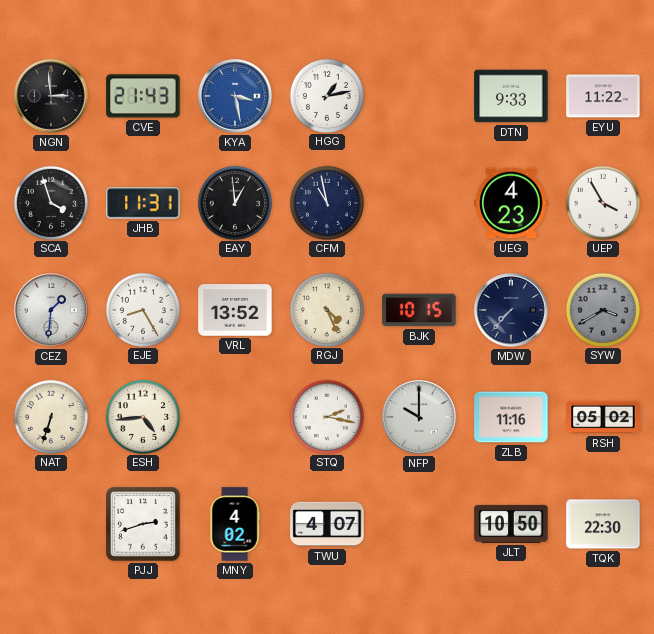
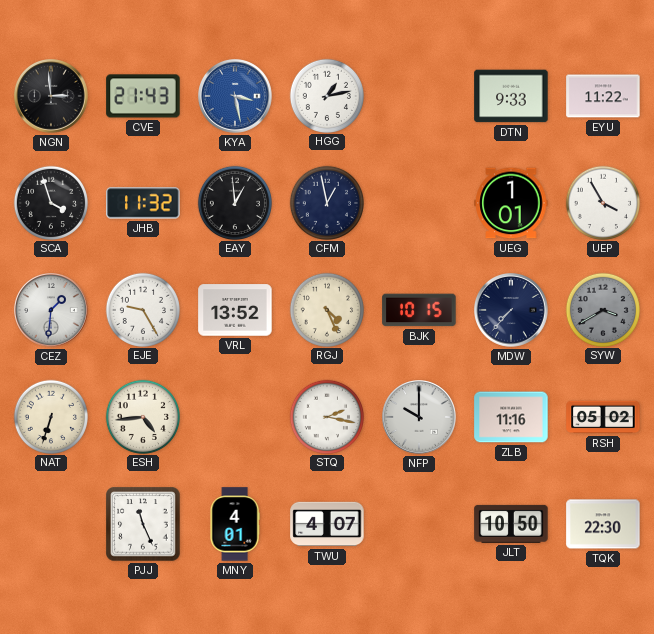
JHB: 11:31 -> 11:32
CFM: 10:58 -> 12:58
UEG: 4:23 -> 1:01
EJE: 8:25 -> 9:25
PJJ: 2:42 -> 11:26
MNY: 4:02 -> 4:01
